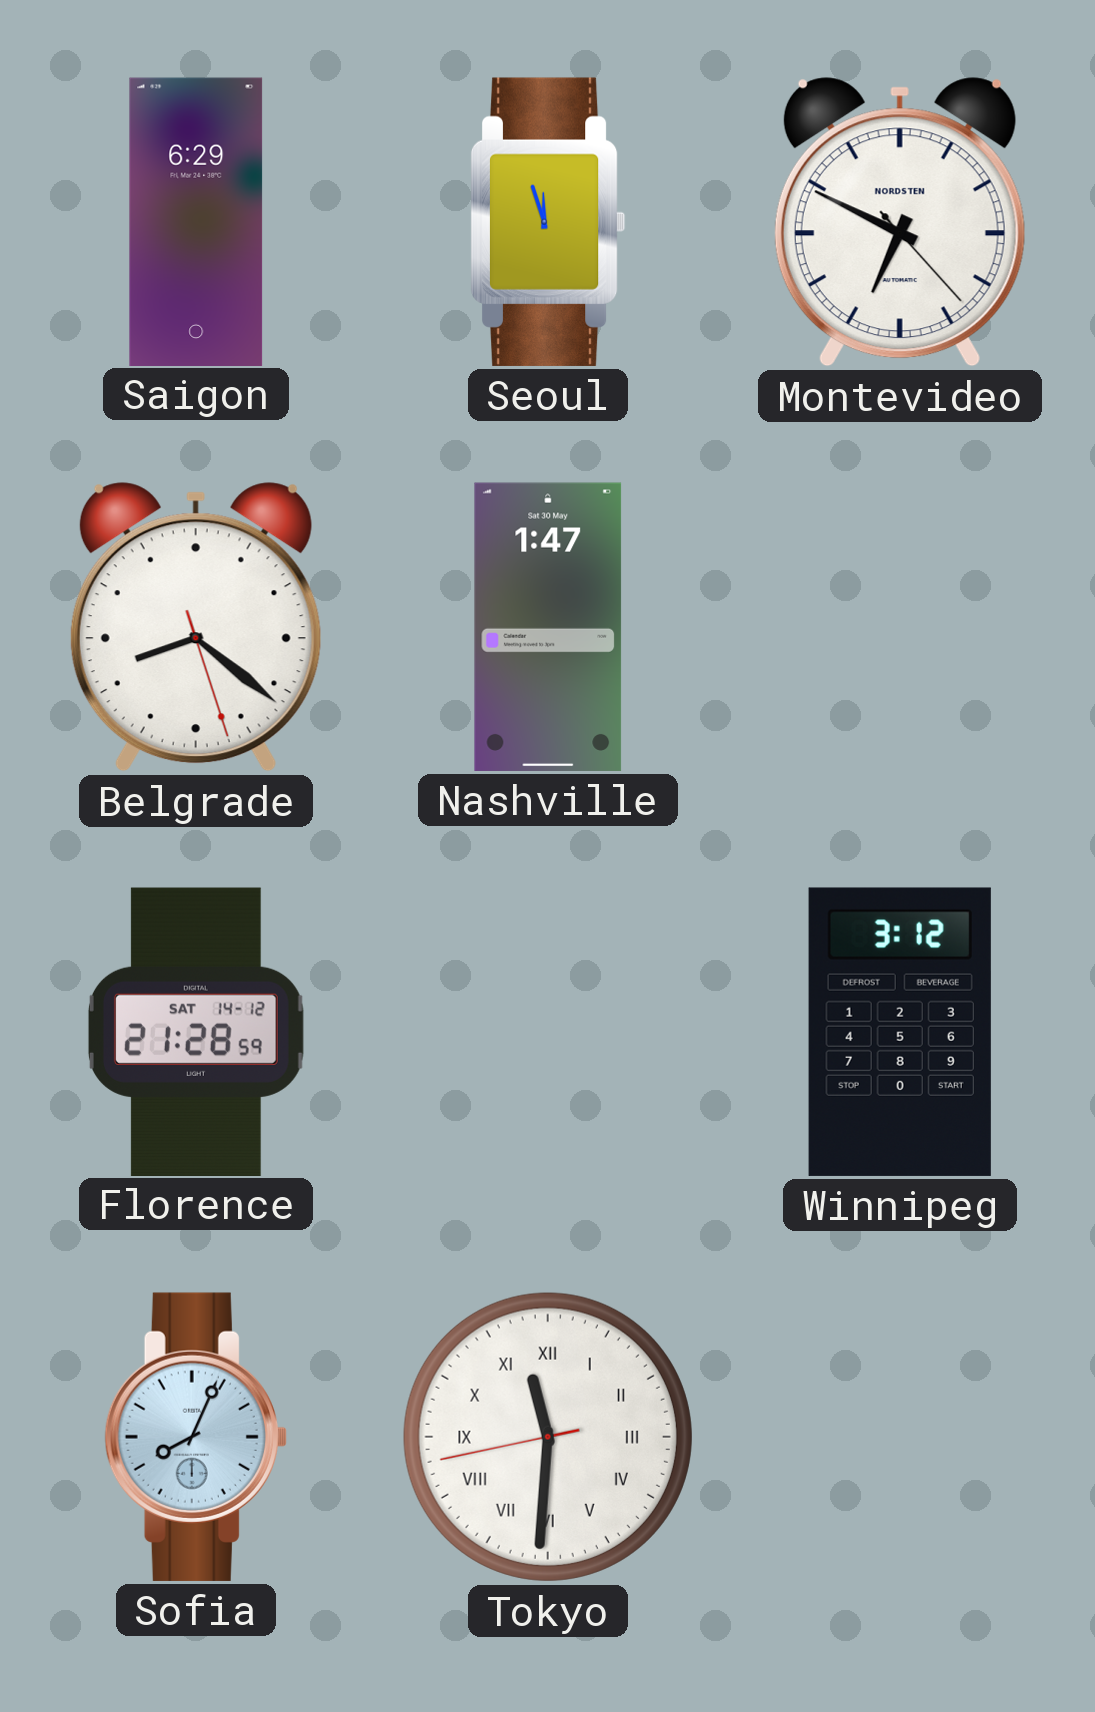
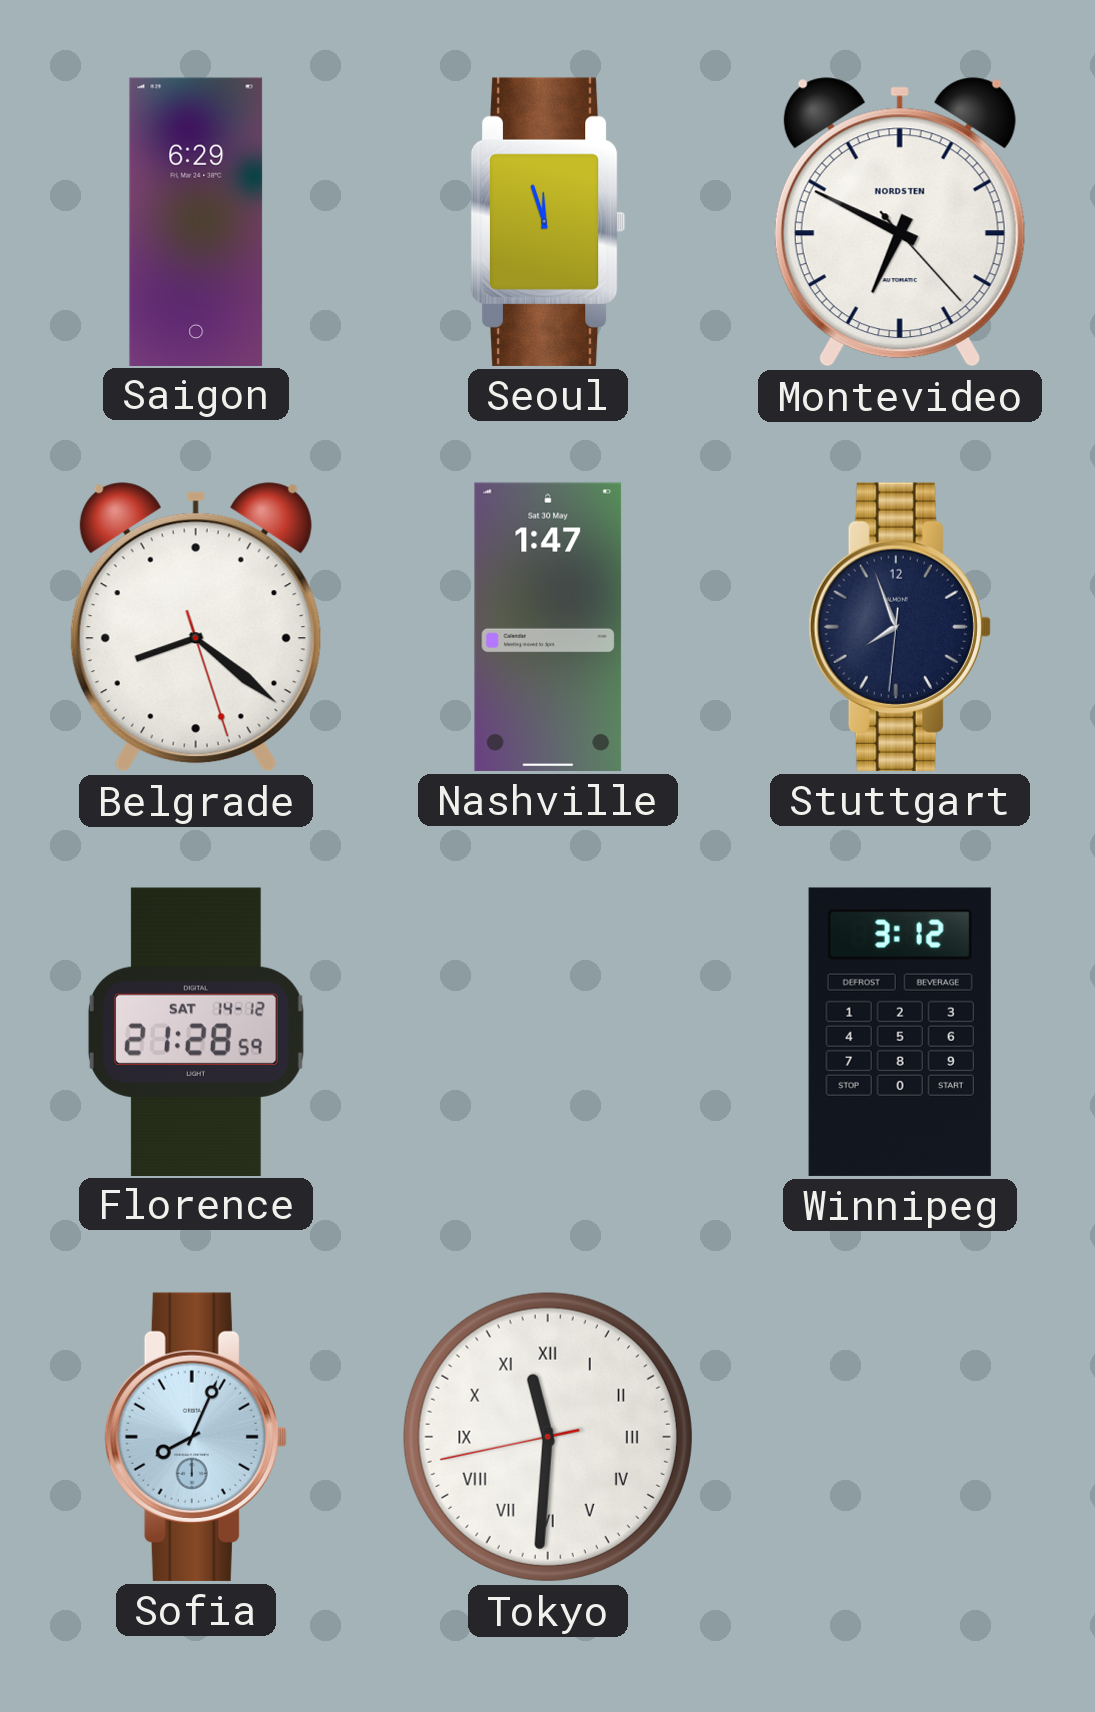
Stuttgart: none -> 7:56
